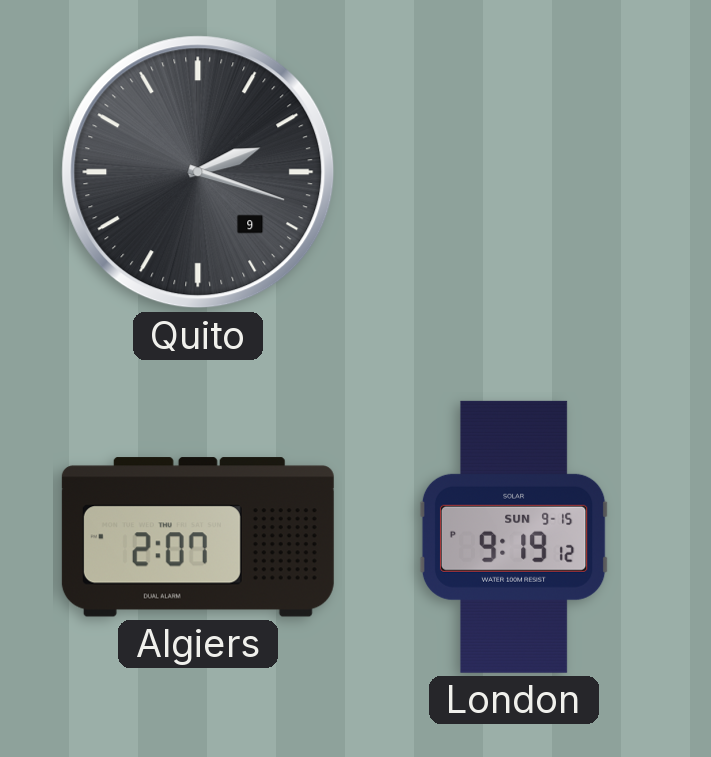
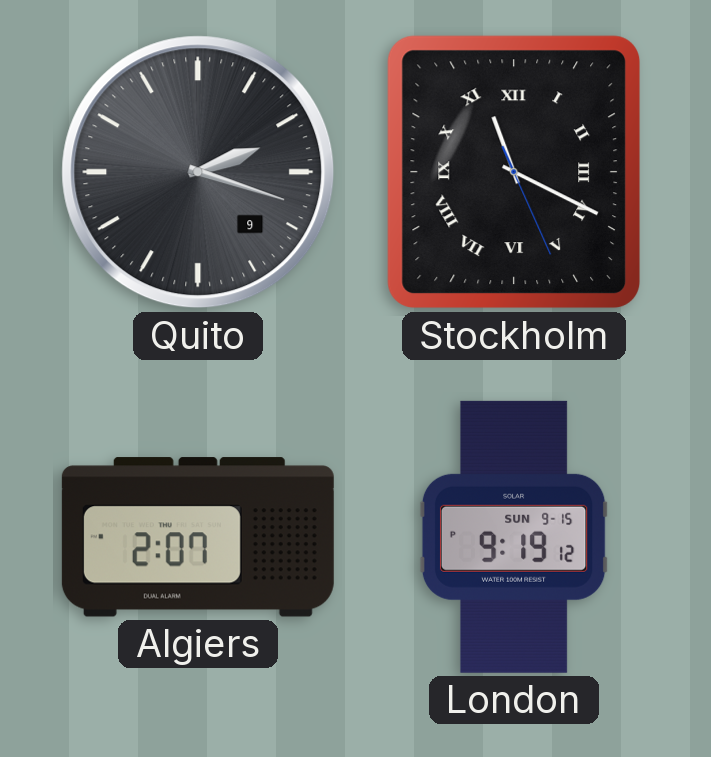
Stockholm: none -> 11:19
